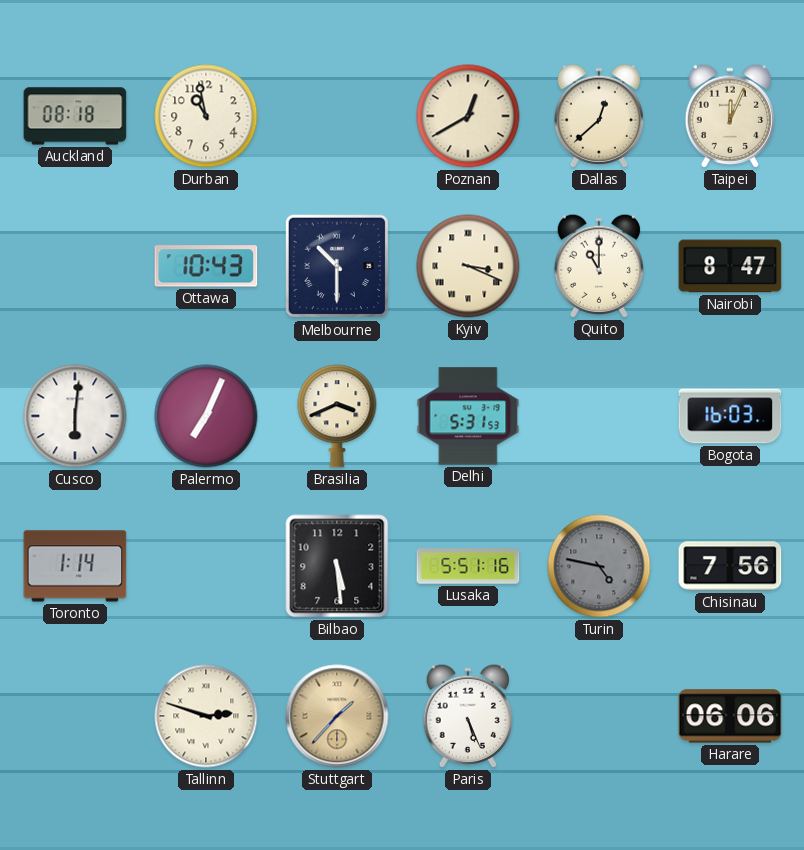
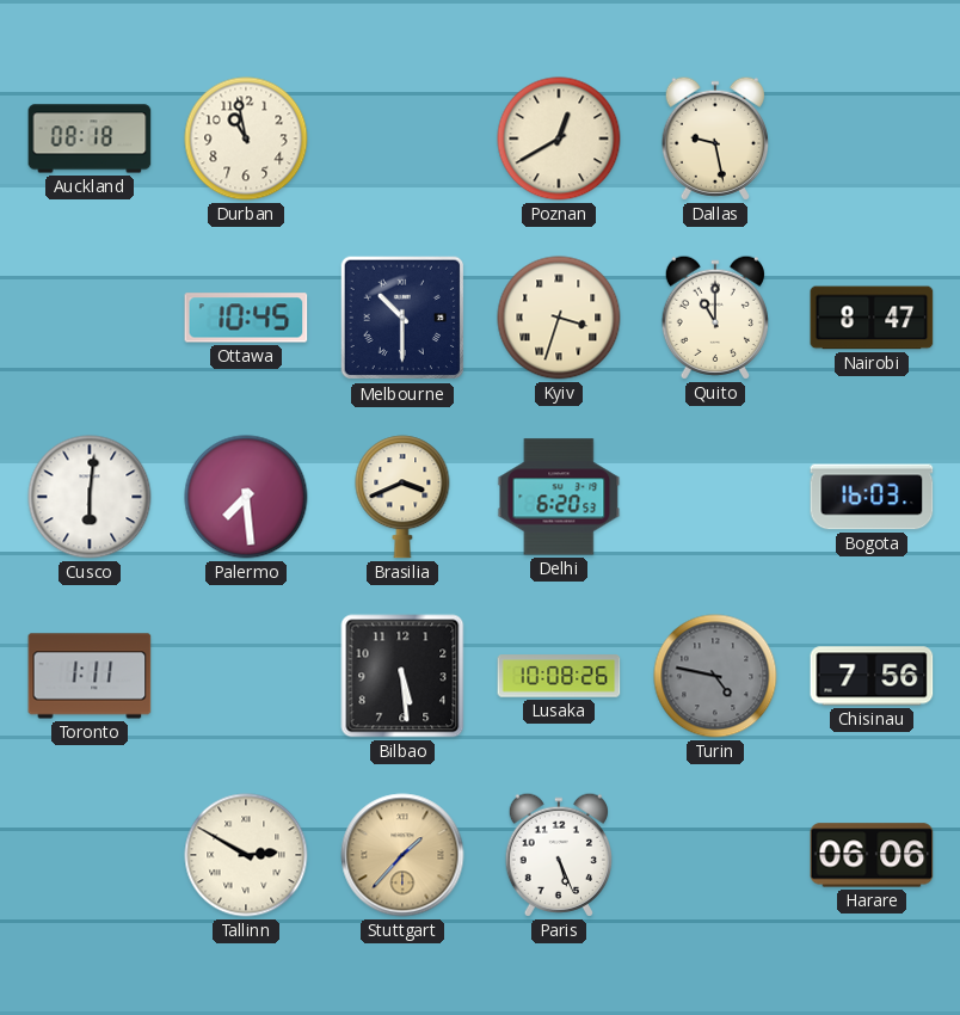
Dallas: 12:38 -> 9:28
Taipei: 12:04 -> none
Ottawa: 10:43 -> 10:45
Kyiv: 3:19 -> 3:33
Palermo: 7:04 -> 7:29
Delhi: 5:31 -> 6:20
Toronto: 1:14 -> 1:11
Lusaka: 5:51 -> 10:08
Tallinn: 2:48 -> 2:50
